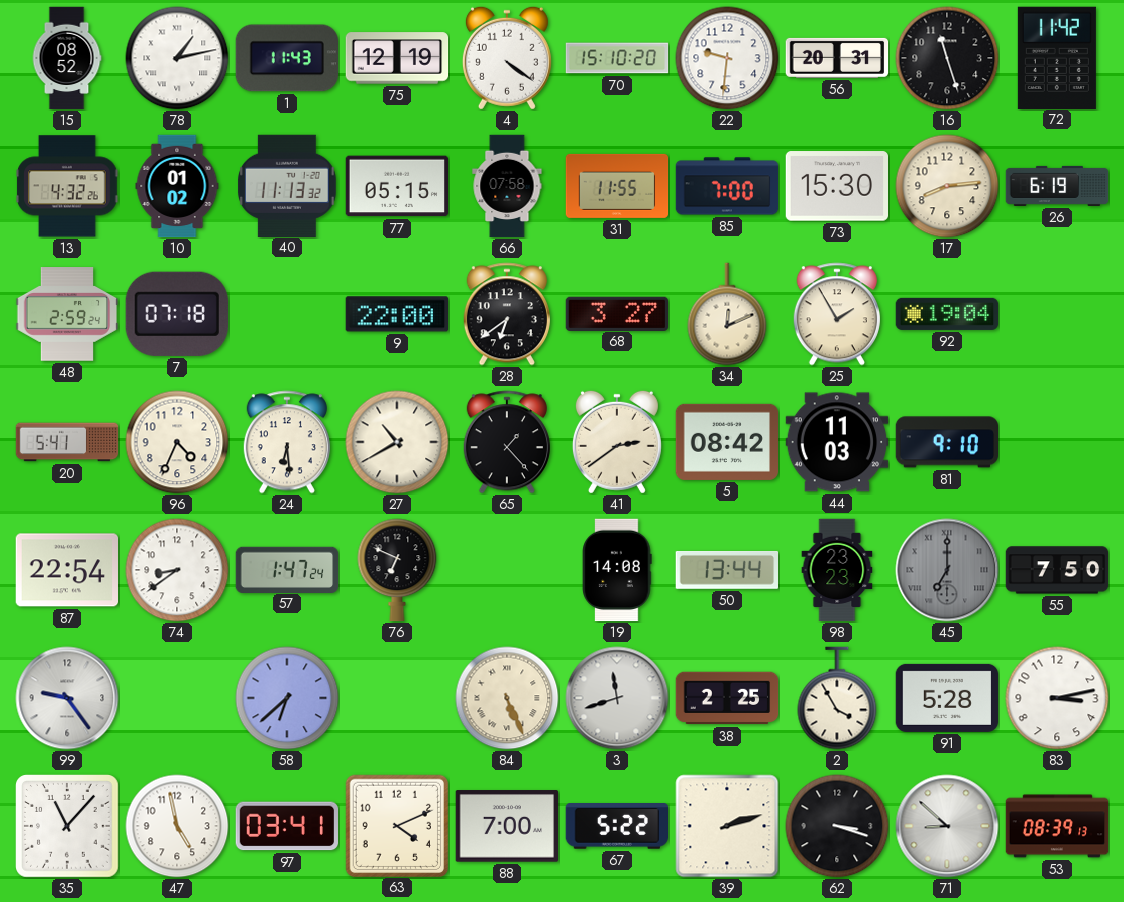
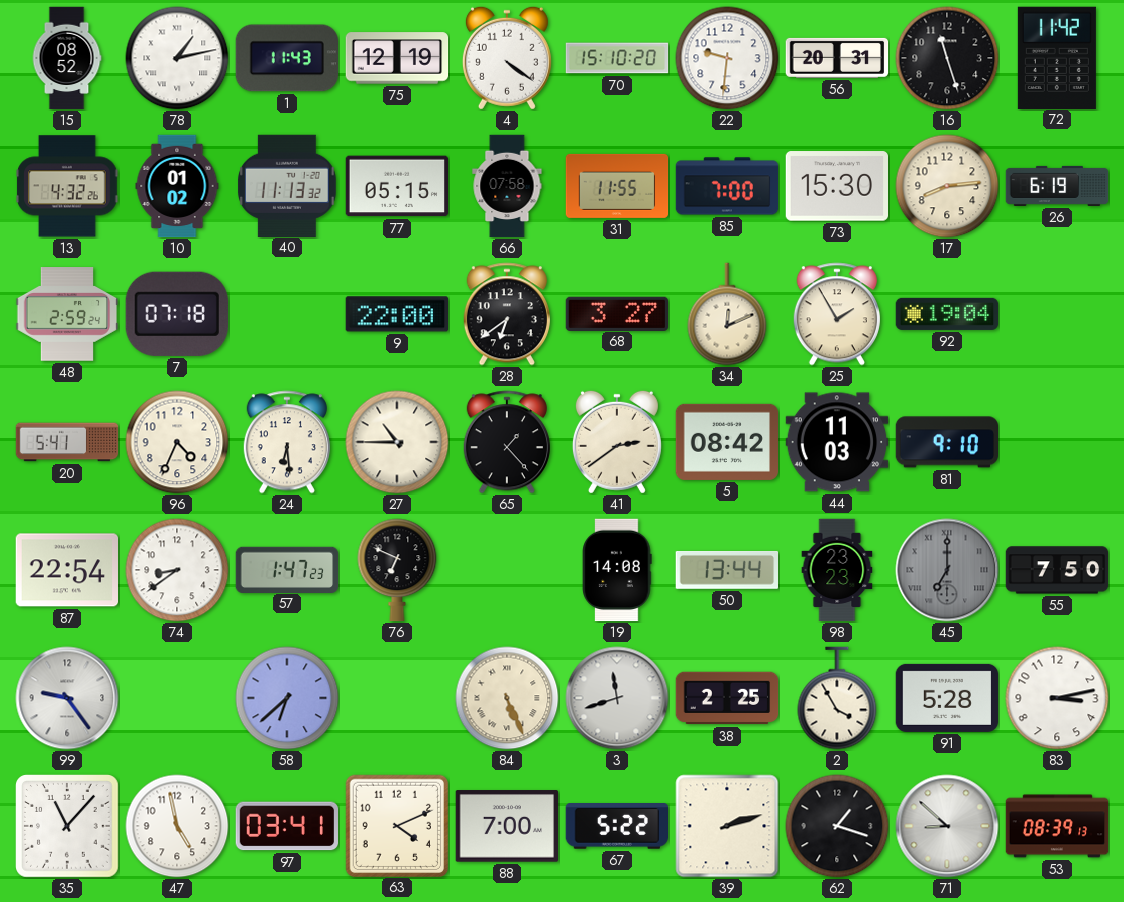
27: 10:40 -> 10:45
57: 1:47:24 -> 1:47:23
62: 3:18 -> 1:18
